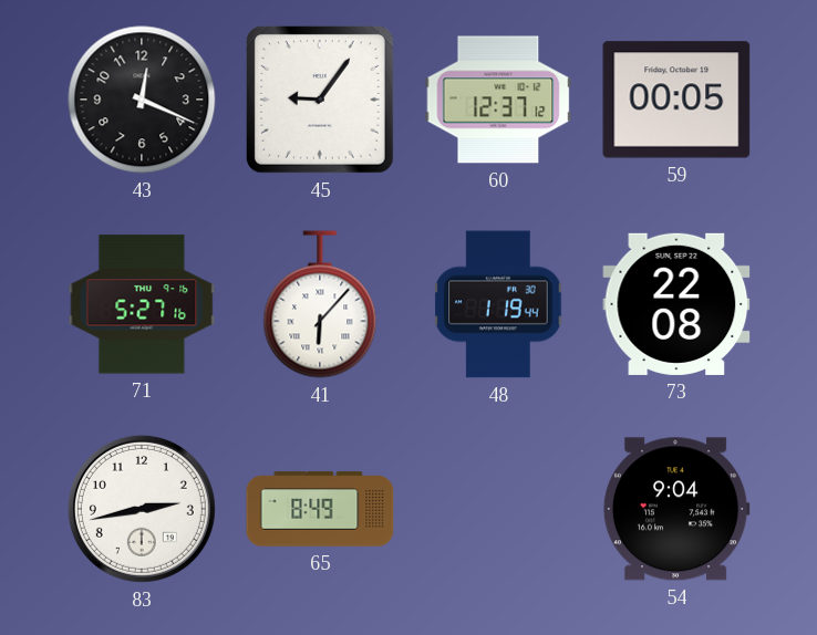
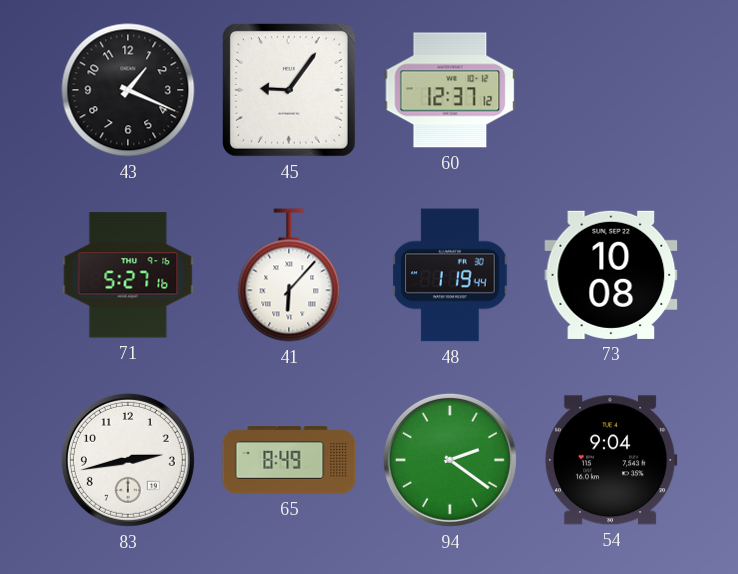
43: 12:19 -> 1:19
59: 00:05 -> none
73: 22:08 -> 10:08
94: none -> 2:21
